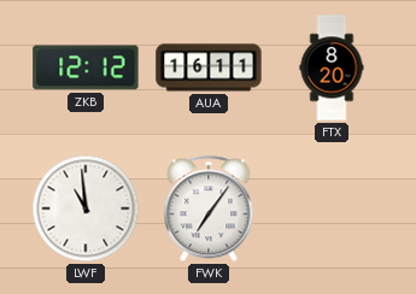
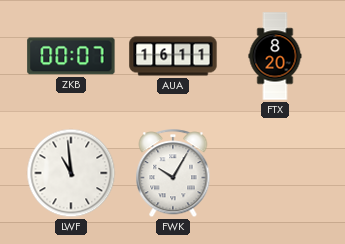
ZKB: 12:12 -> 00:07
FWK: 7:06 -> 10:05
